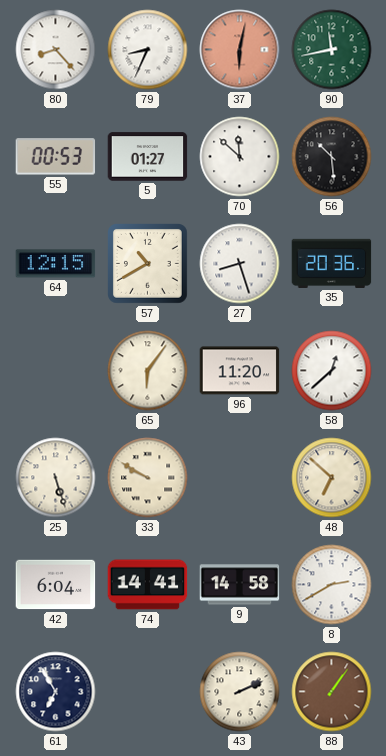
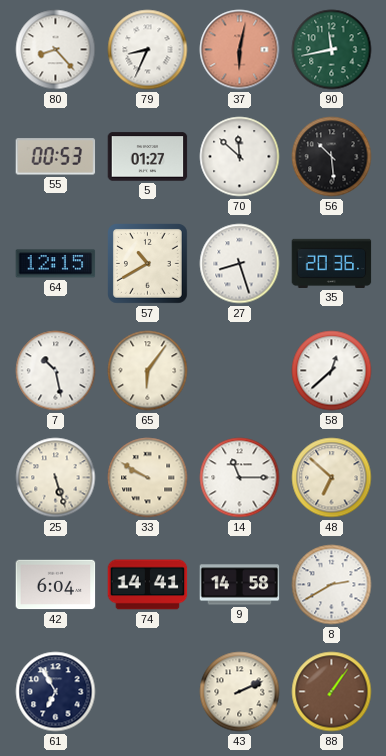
7: none -> 10:28
96: 11:20 -> none
14: none -> 11:15
